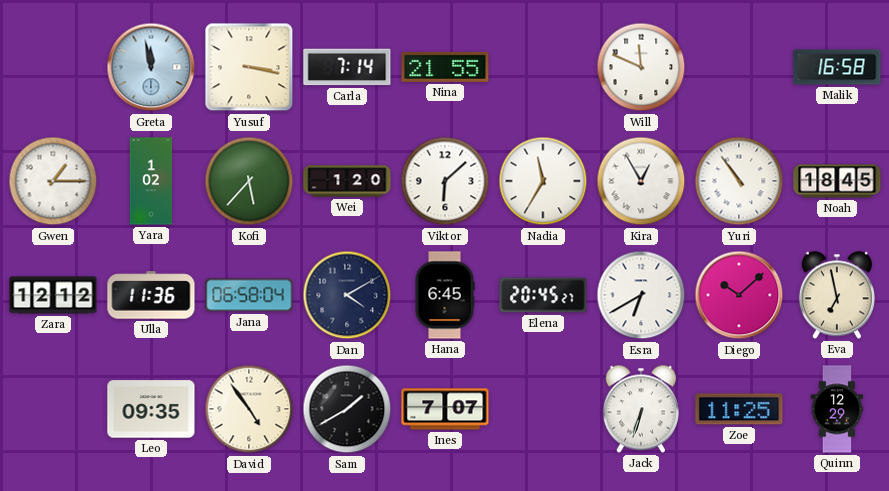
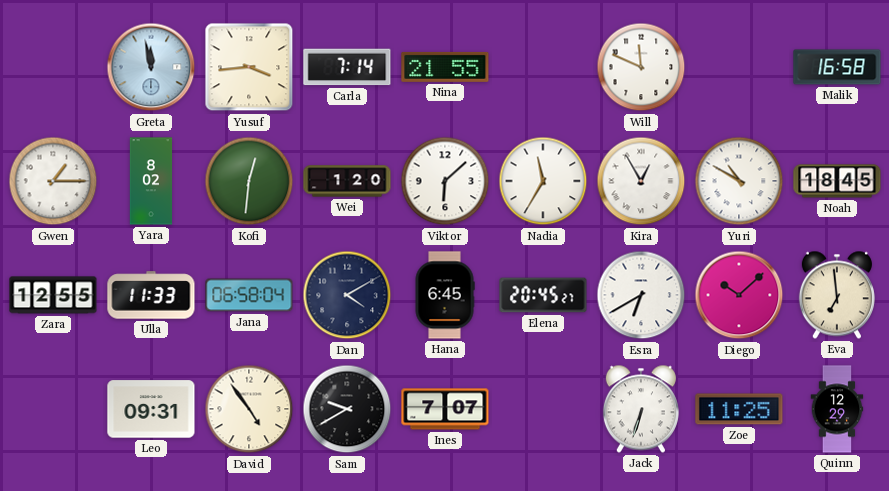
Yusuf: 3:17 -> 3:44
Yara: 1:02 -> 8:02
Kofi: 5:37 -> 12:31
Yuri: 10:54 -> 10:50
Zara: 12:12 -> 12:55
Ulla: 11:36 -> 11:33
Eva: 6:58 -> 6:59
Leo: 09:35 -> 09:31
Sam: 1:40 -> 9:40
